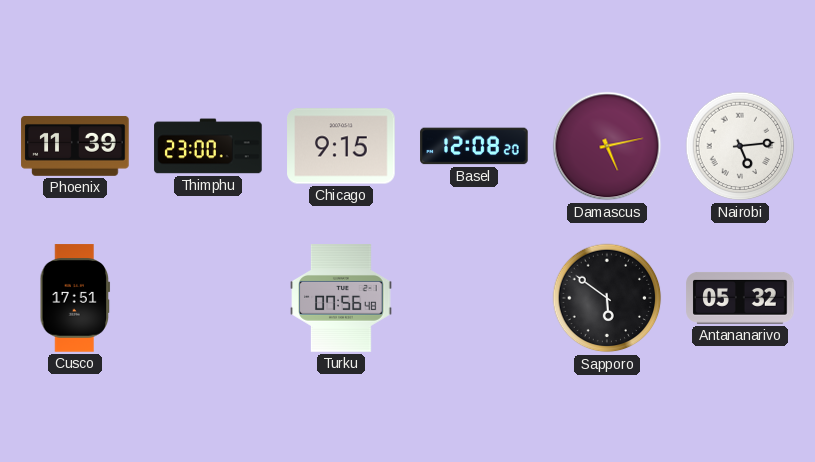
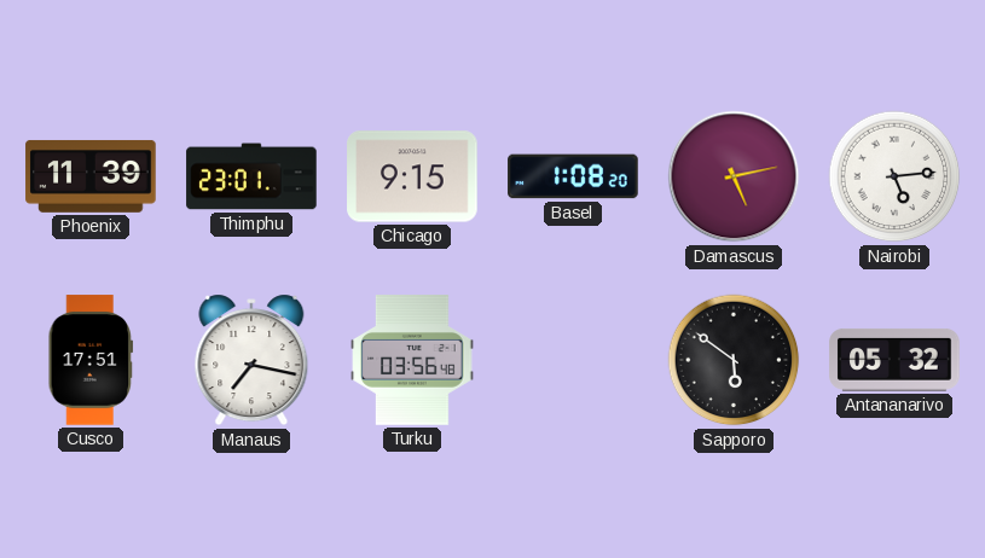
Thimphu: 23:00 -> 23:01
Basel: 12:08 -> 1:08
Manaus: none -> 7:17
Turku: 07:56 -> 03:56
